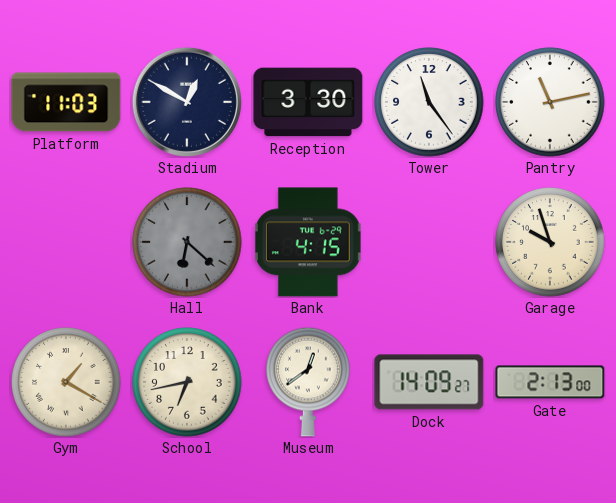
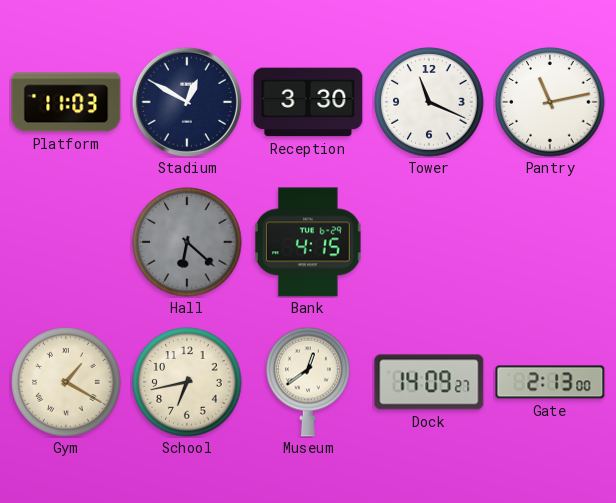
Tower: 11:24 -> 11:19
Garage: 9:57 -> none
